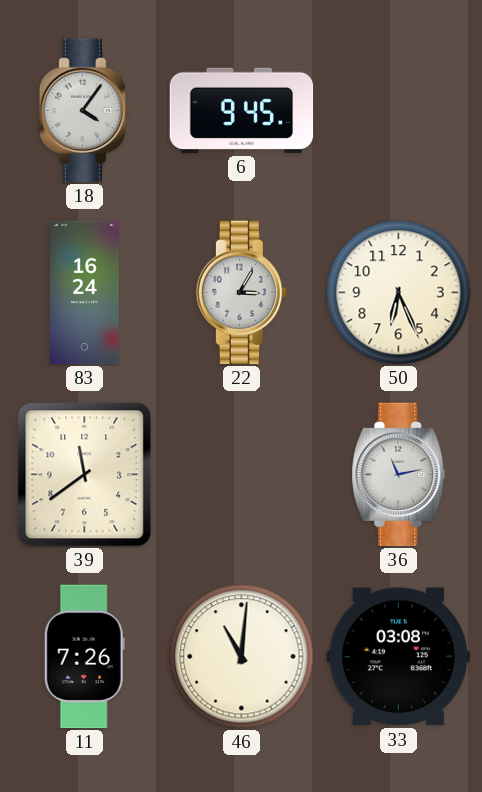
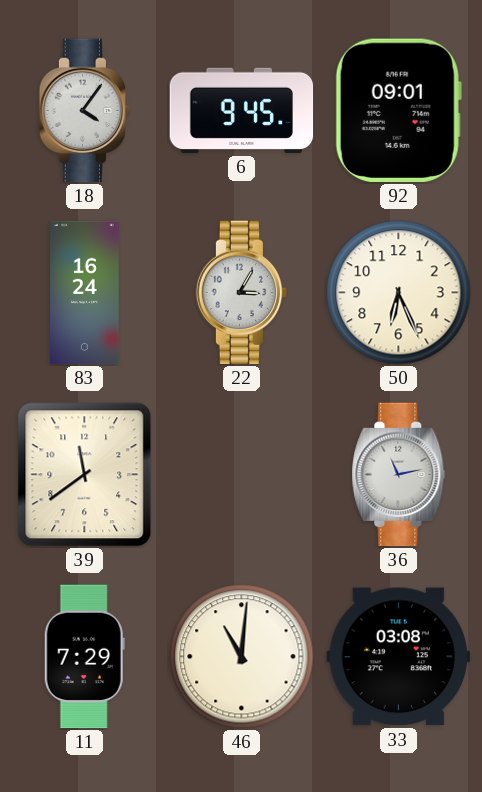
92: none -> 09:01
11: 7:26 -> 7:29
